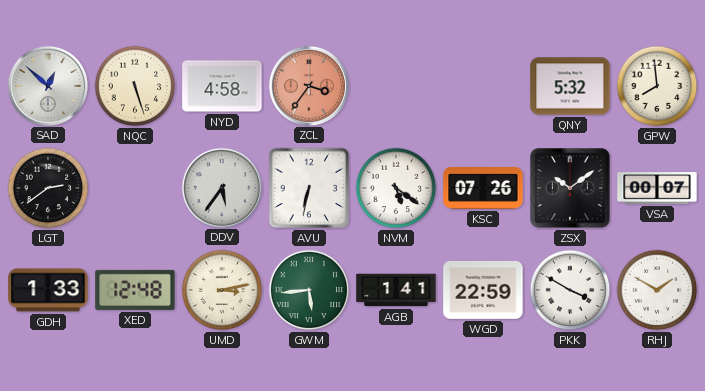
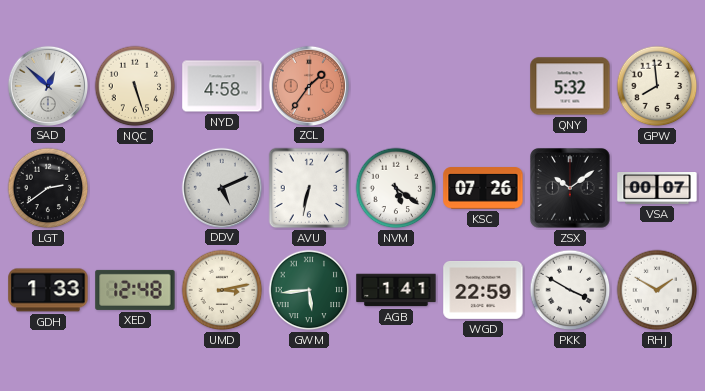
ZCL: 3:36 -> 1:36
DDV: 5:36 -> 5:11
